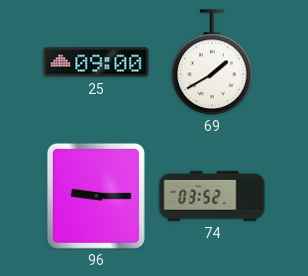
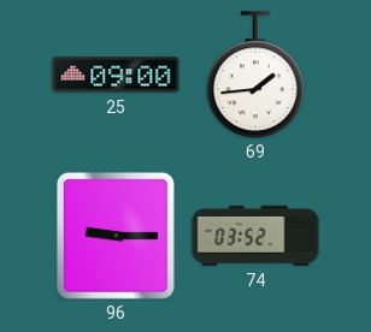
69: 1:40 -> 1:44
